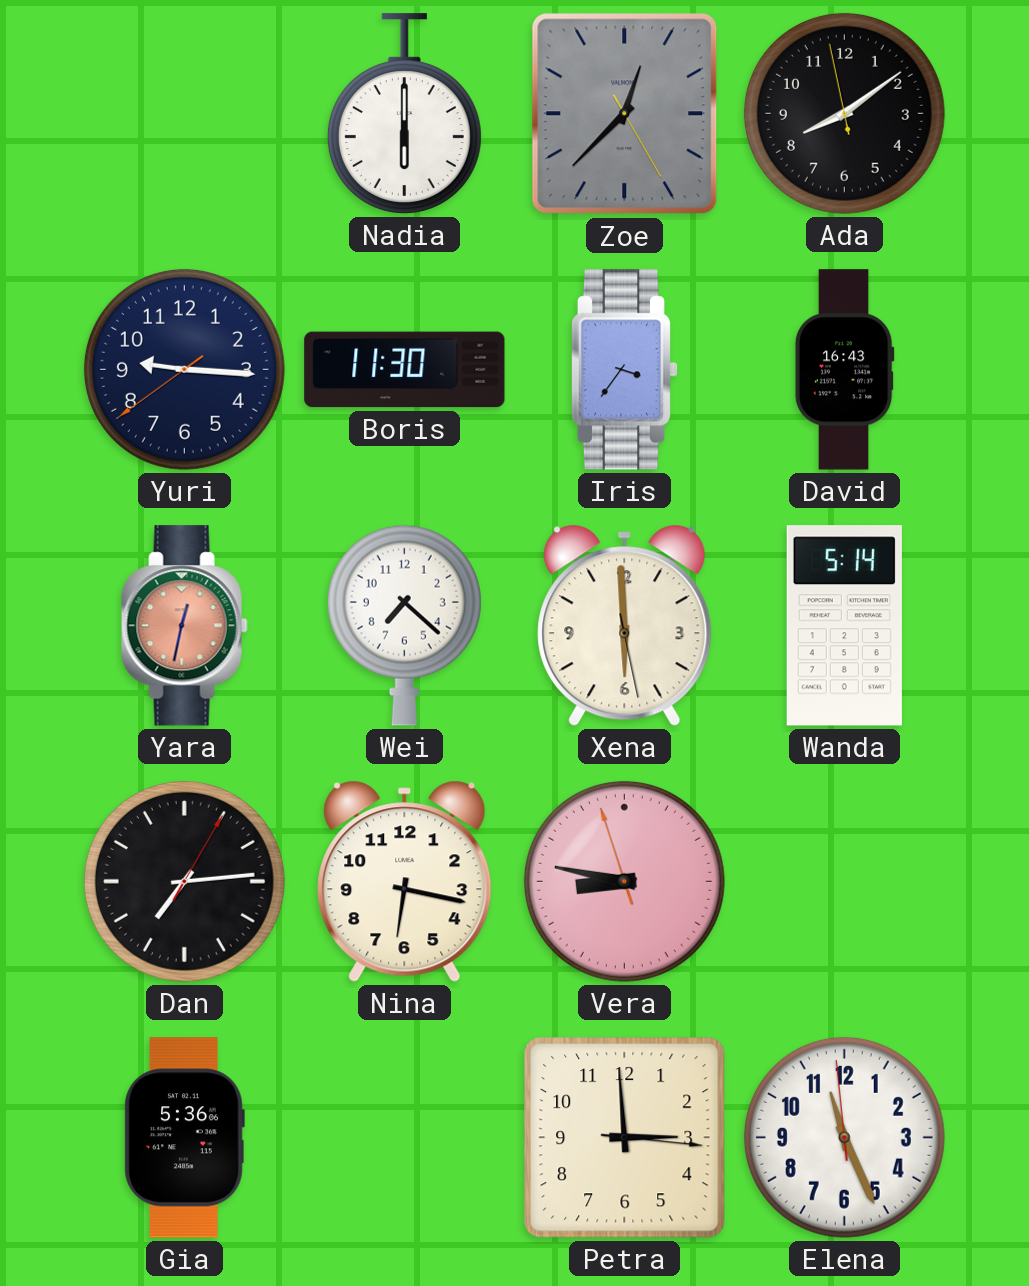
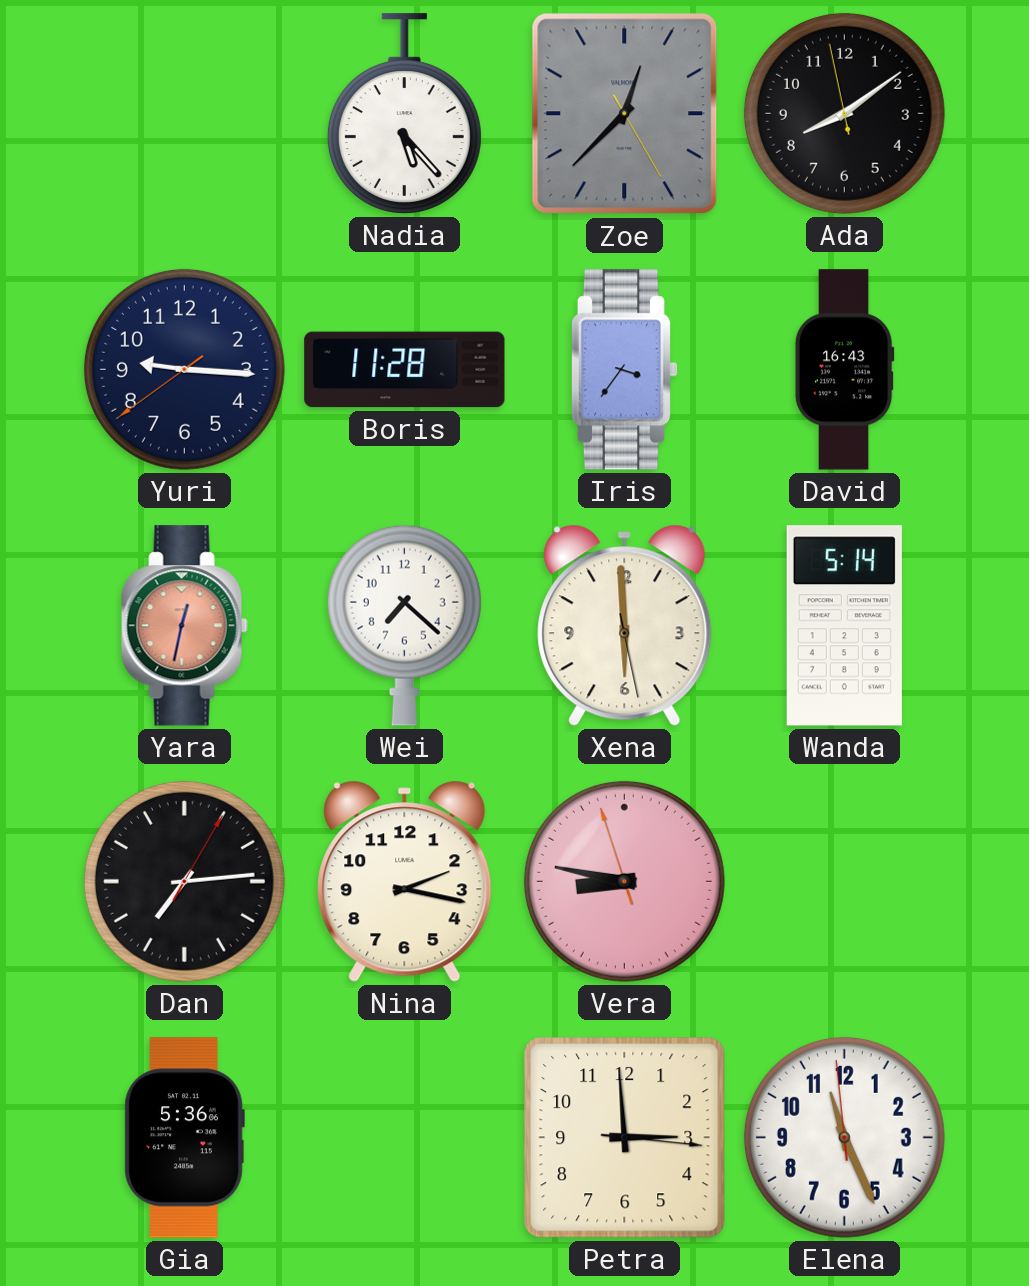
Nadia: 6:00 -> 5:23
Boris: 11:30 -> 11:28
Nina: 6:17 -> 2:17
